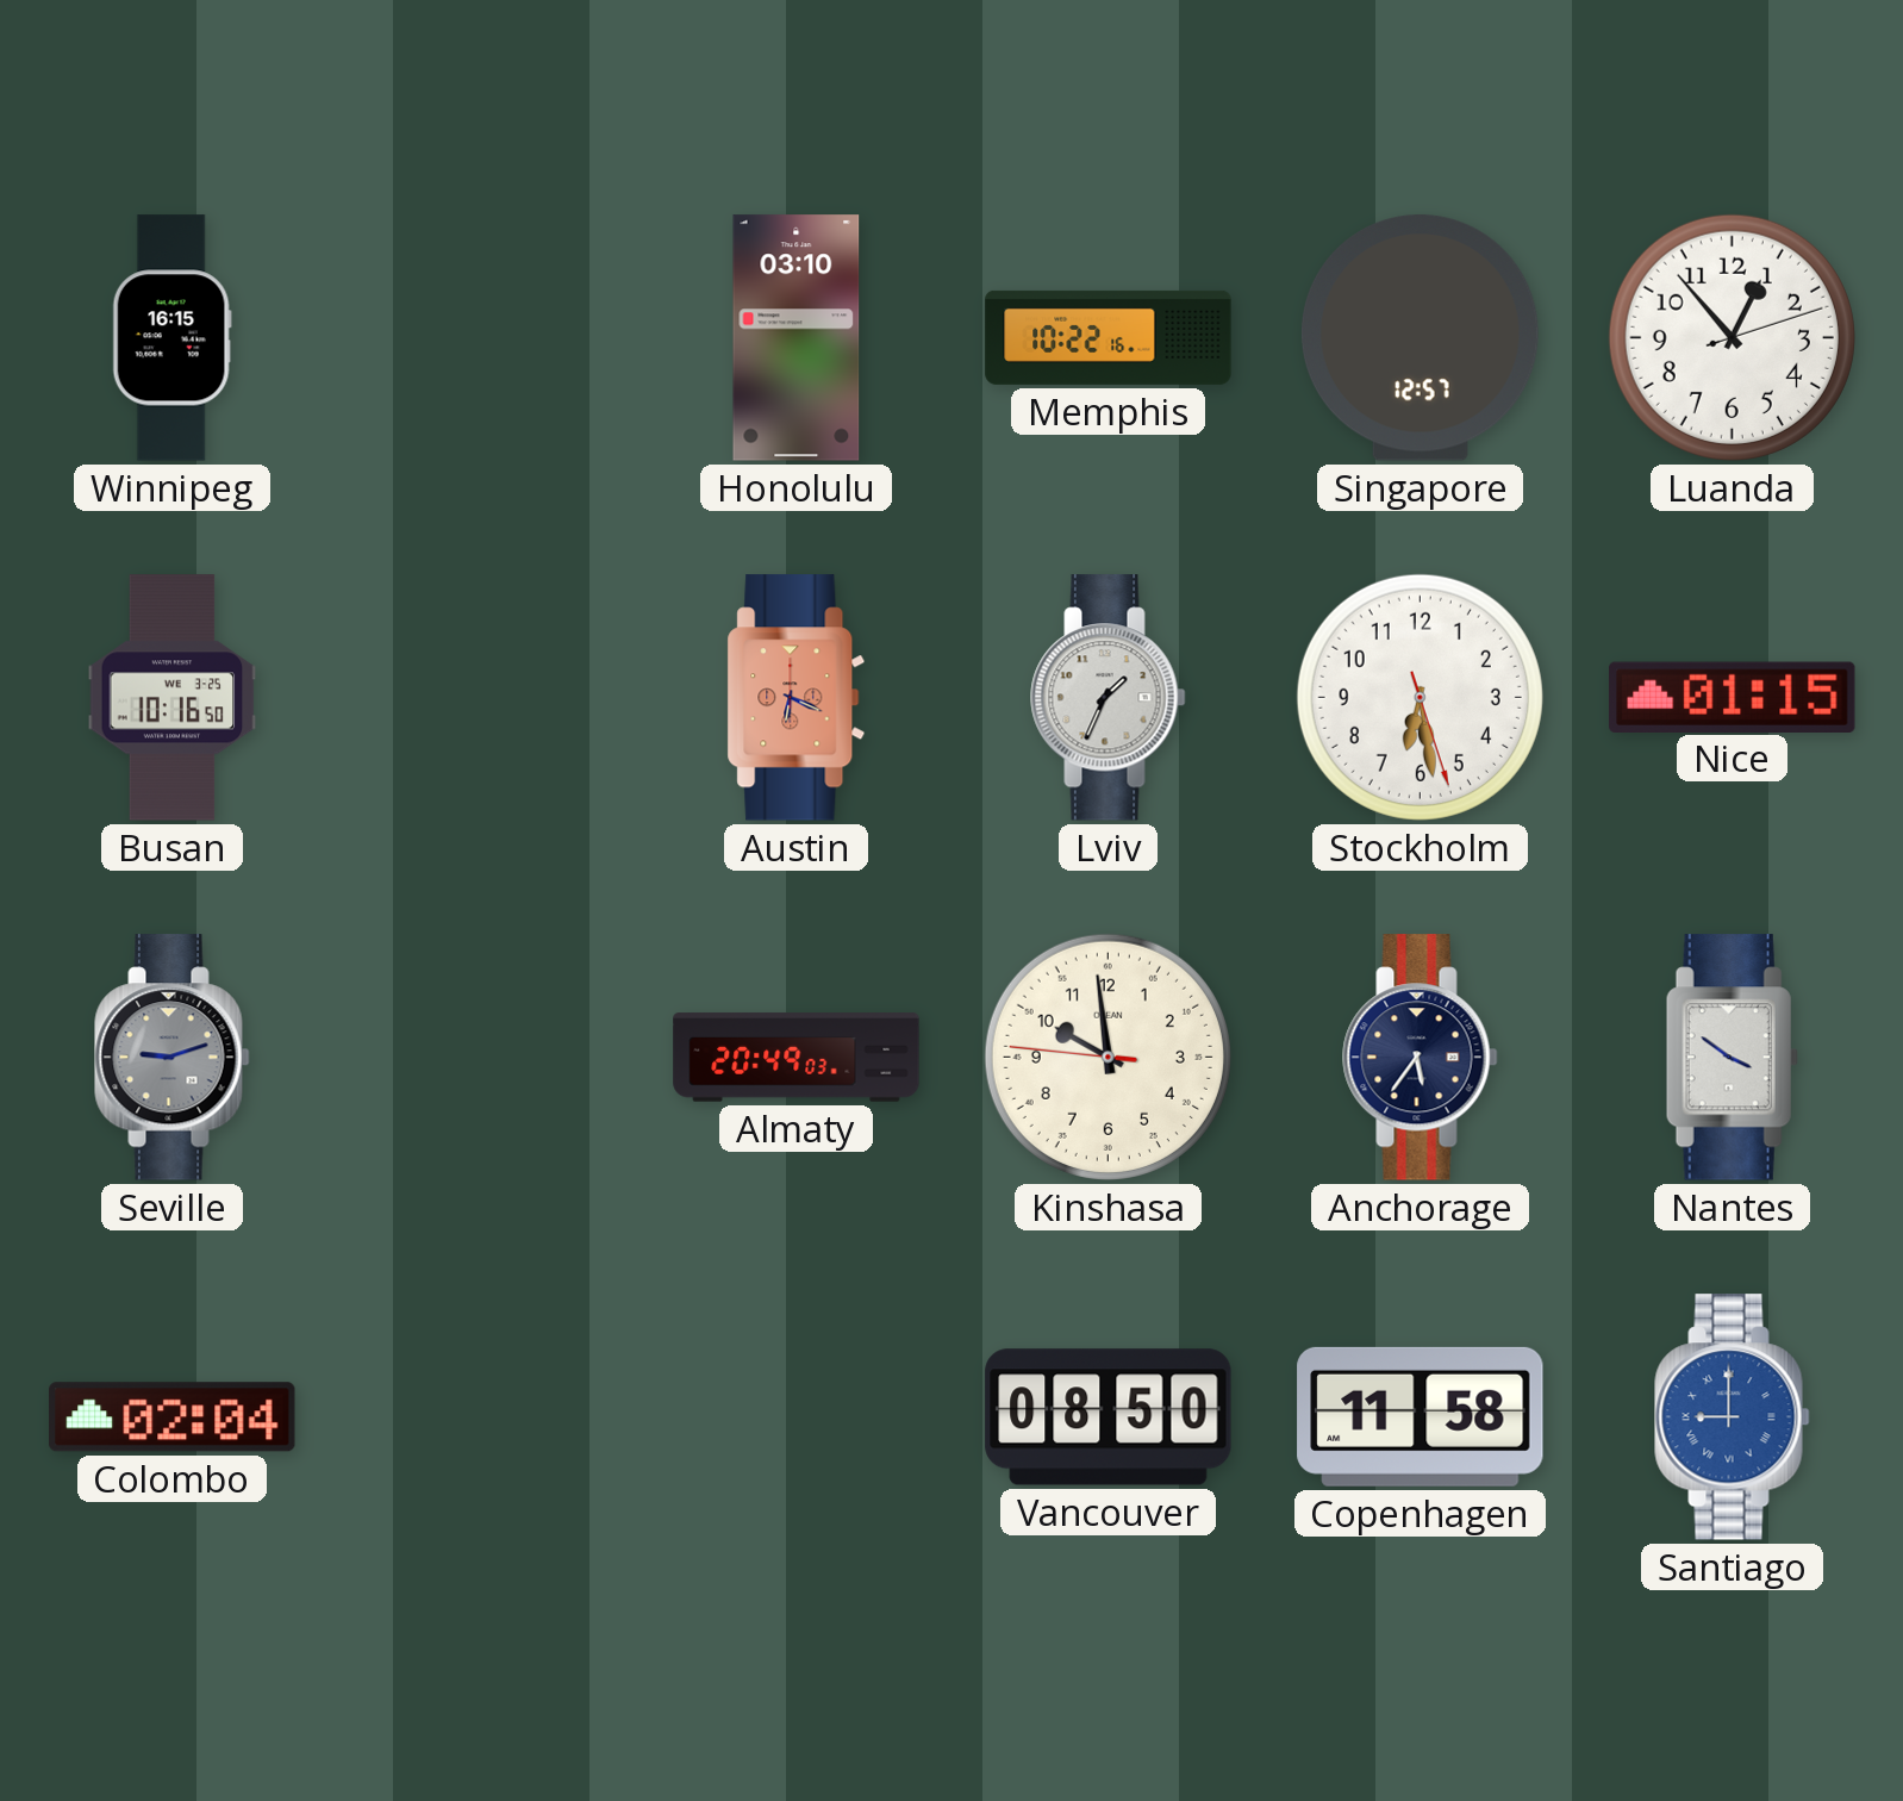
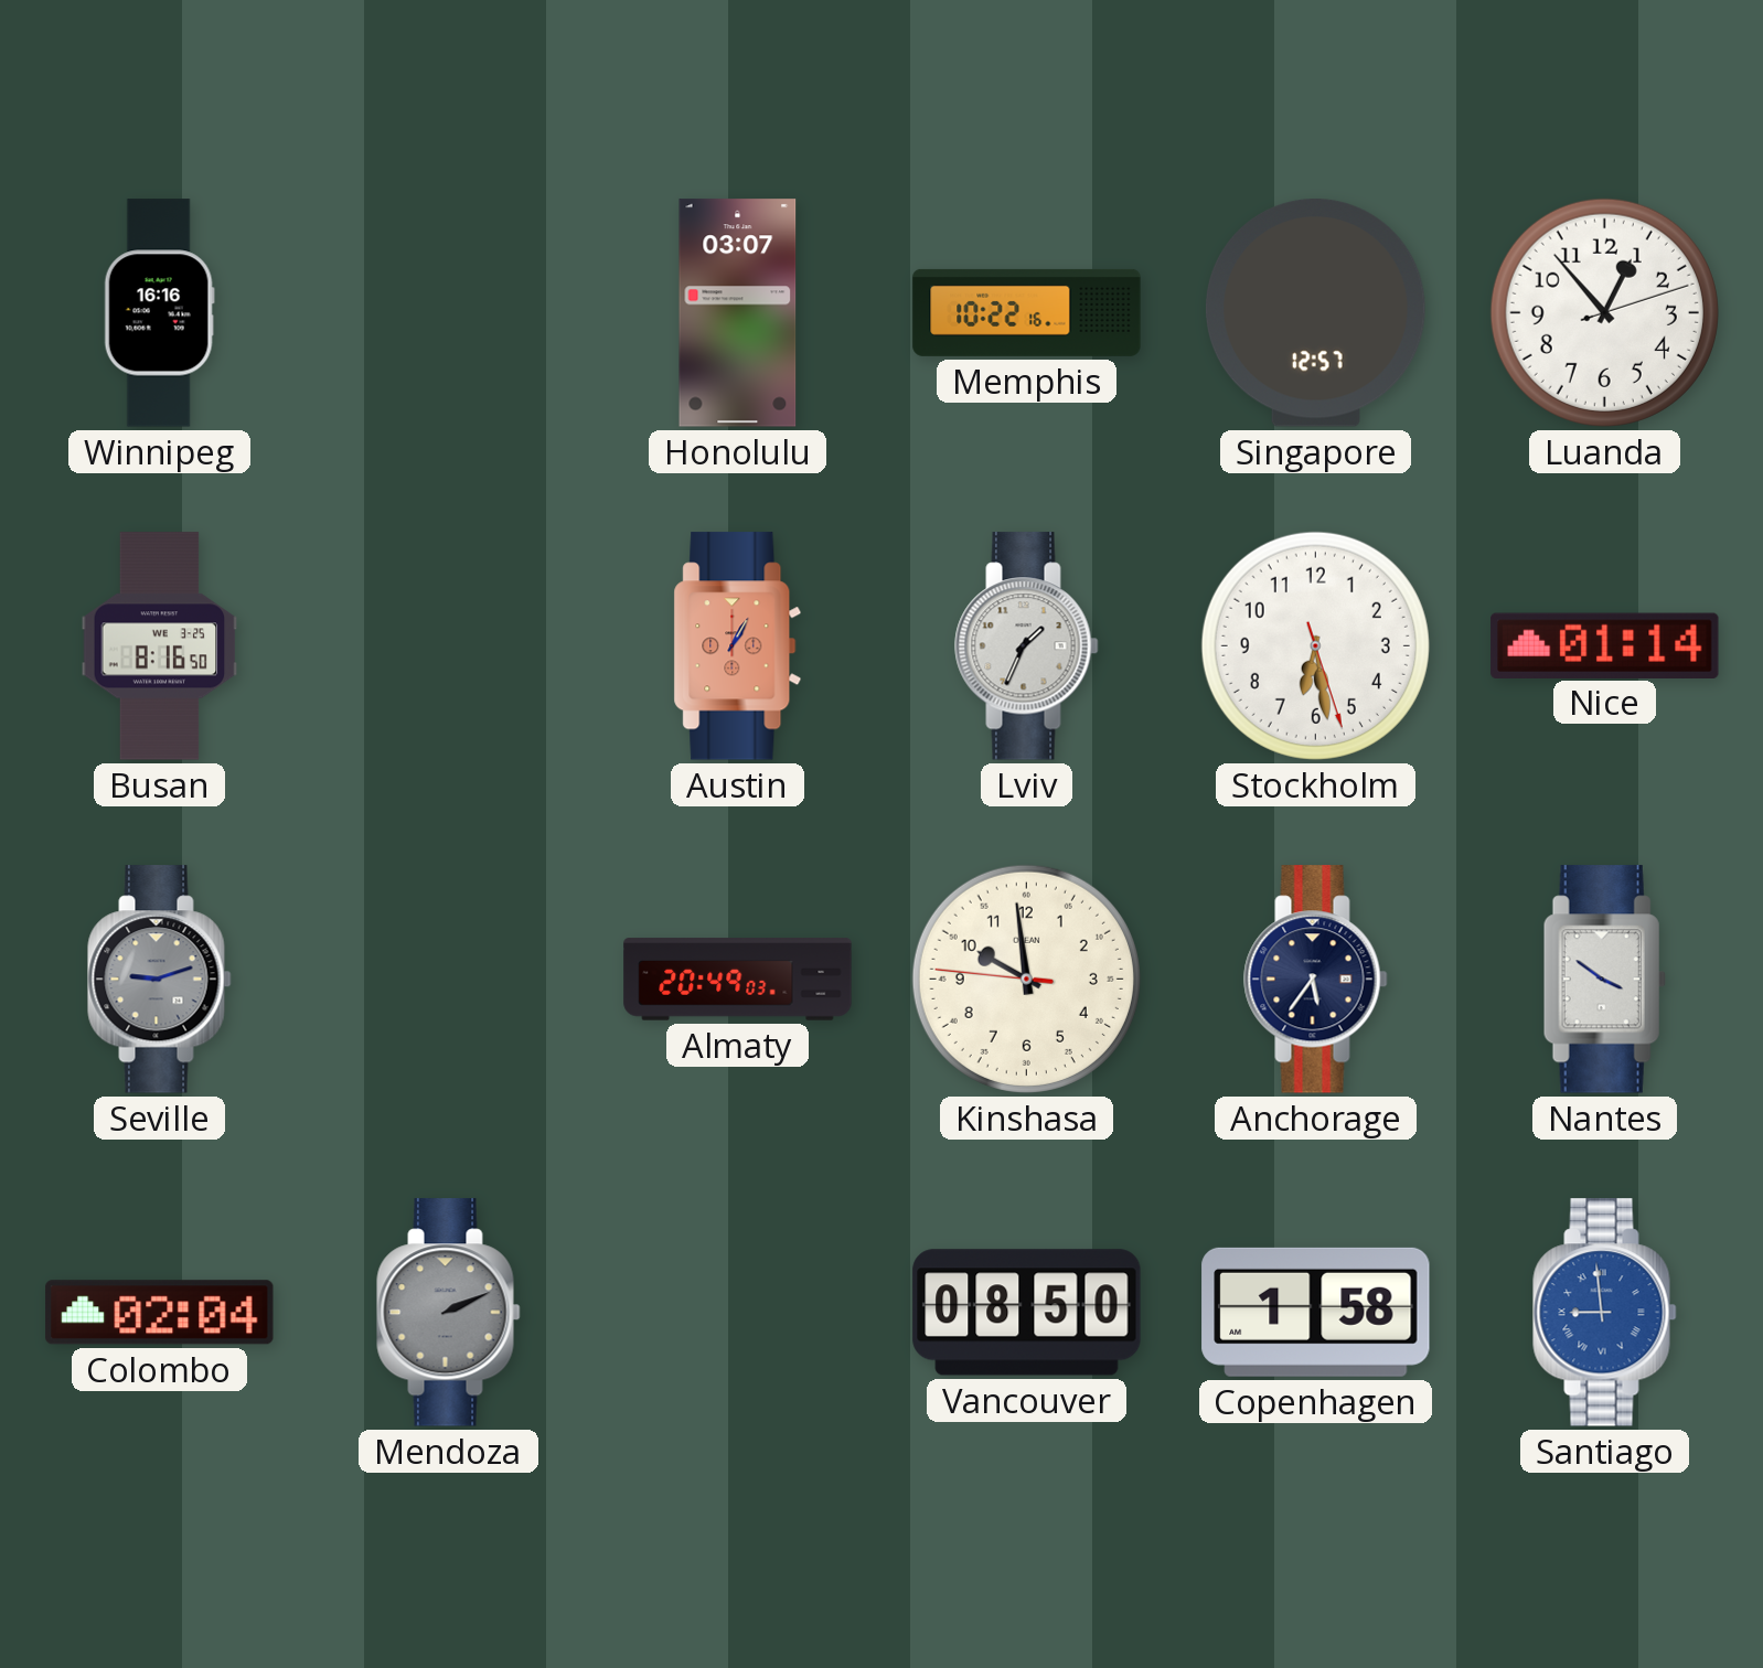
Winnipeg: 16:15 -> 16:16
Honolulu: 03:10 -> 03:07
Busan: 10:16 -> 8:16
Austin: 6:19 -> 1:05
Nice: 01:15 -> 01:14
Mendoza: none -> 2:11
Copenhagen: 11:58 -> 1:58
Santiago: 9:00 -> 8:59
